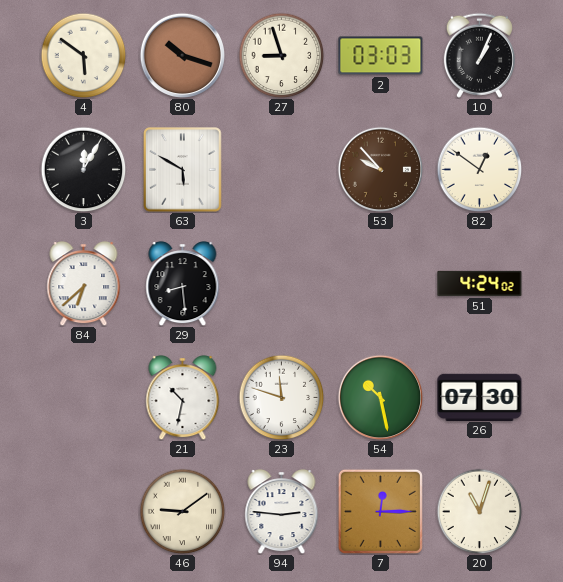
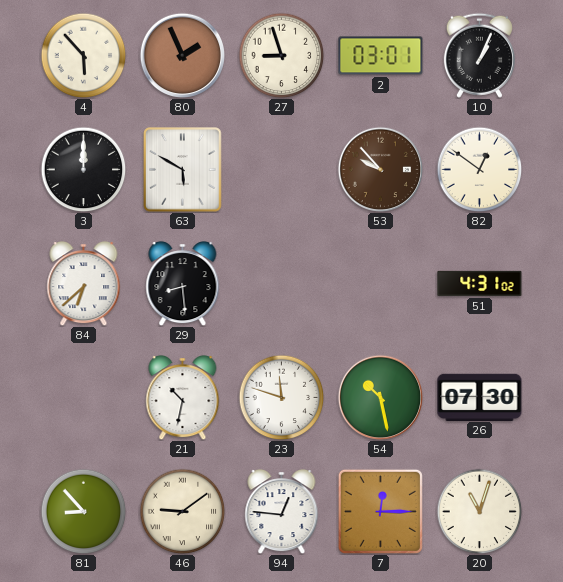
4: 5:51 -> 5:53
80: 10:18 -> 1:56
2: 03:03 -> 03:01
3: 12:05 -> 12:00
51: 4:24 -> 4:31
81: none -> 8:53
94: 2:46 -> 12:46
